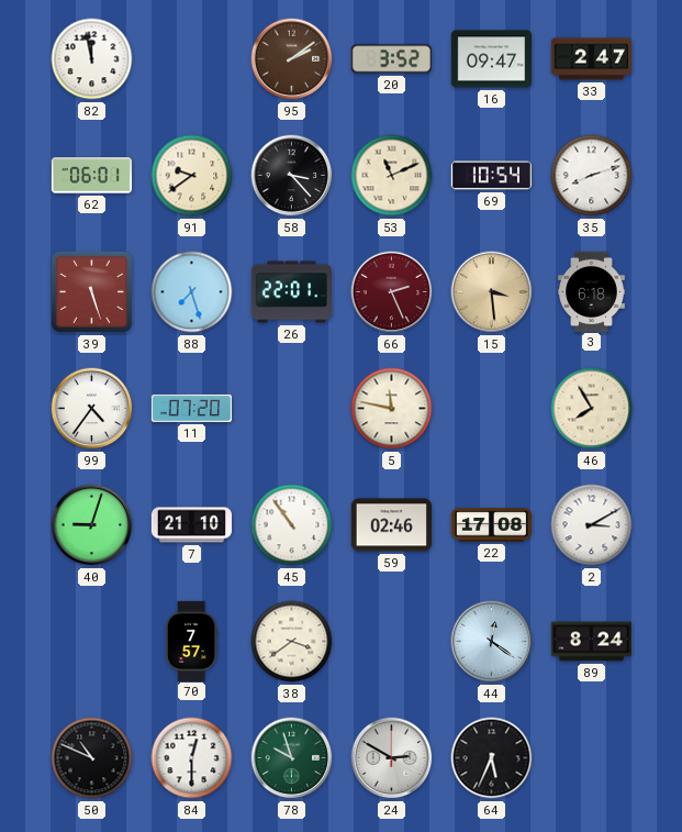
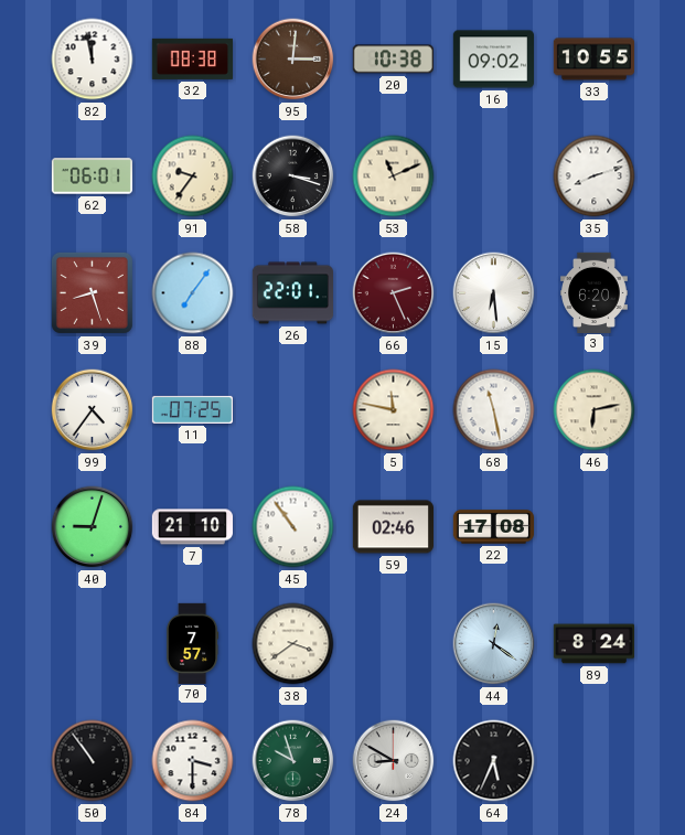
32: none -> 08:38
95: 2:09 -> 3:01
20: 3:52 -> 10:38
16: 09:47 -> 09:02
33: 2:47 -> 10:55
91: 9:39 -> 9:36
58: 3:23 -> 3:18
69: 10:54 -> none
39: 5:27 -> 8:27
88: 7:27 -> 7:06
15: 3:29 -> 6:29
15 dial: champagne -> white
3: 6:18 -> 6:20
11: 07:20 -> 07:25
68: none -> 11:28
46: 7:55 -> 6:13
2: 3:10 -> none
50: 10:49 -> 10:54
84: 12:30 -> 3:30
24: 2:50 -> 8:50
